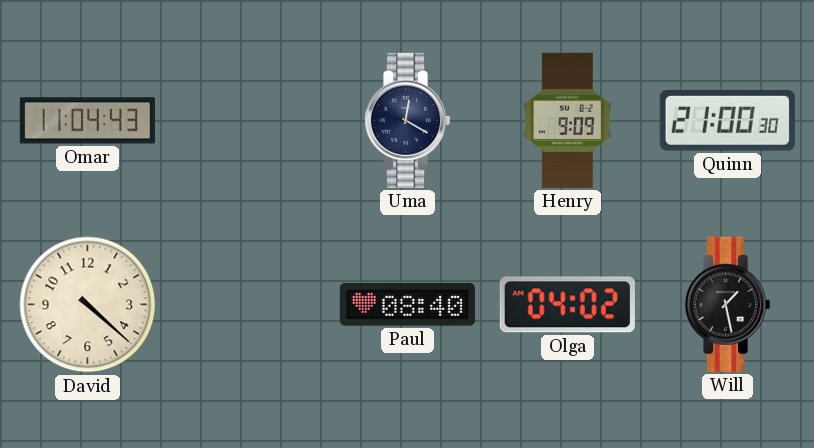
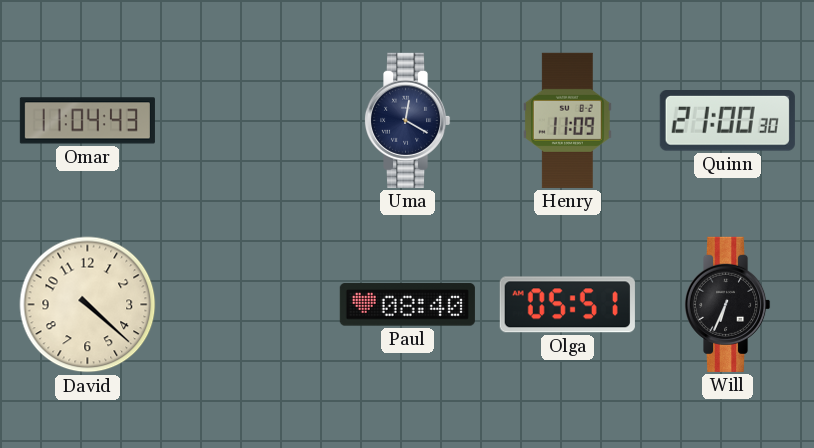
Henry: 9:09 -> 11:09
Olga: 04:02 -> 05:51
Will: 1:28 -> 6:34
